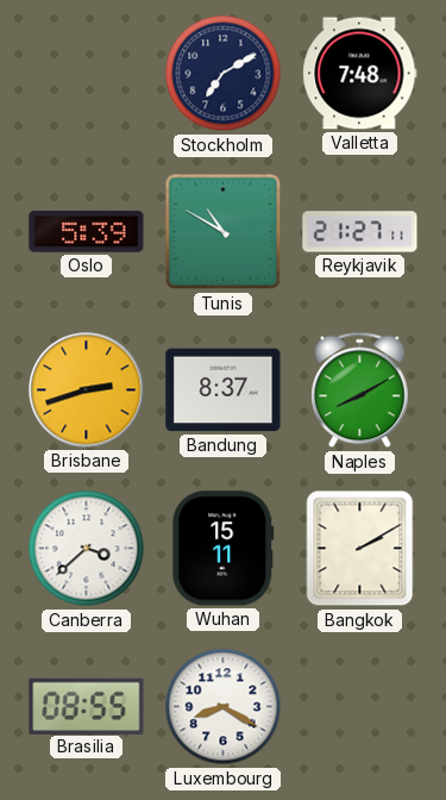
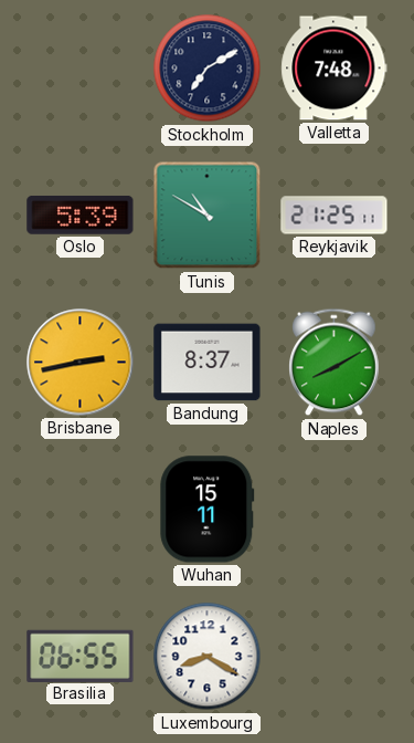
Reykjavik: 21:27 -> 21:25
Brisbane: 2:42 -> 2:43
Canberra: 3:38 -> none
Bangkok: 2:10 -> none
Brasilia: 08:55 -> 06:55
